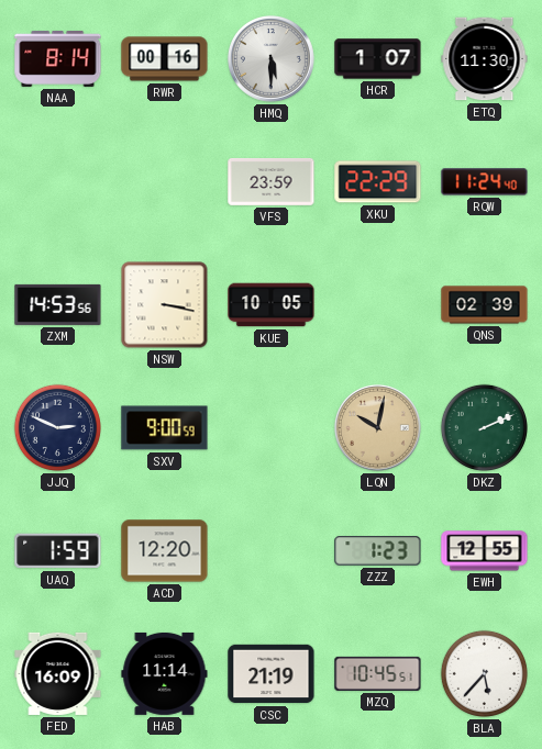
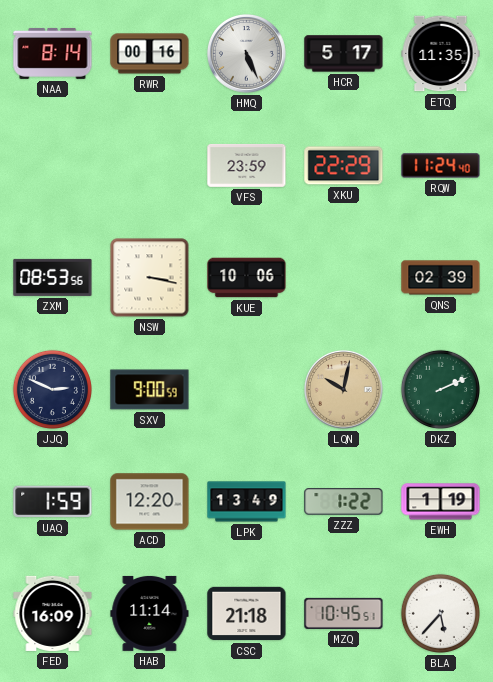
HMQ: 5:30 -> 5:26
HCR: 1:07 -> 5:17
ETQ: 11:30 -> 11:35
ZXM: 14:53 -> 08:53
KUE: 10:05 -> 10:06
LPK: none -> 13:49
ZZZ: 1:23 -> 1:22
EWH: 12:55 -> 1:19
CSC: 21:19 -> 21:18
